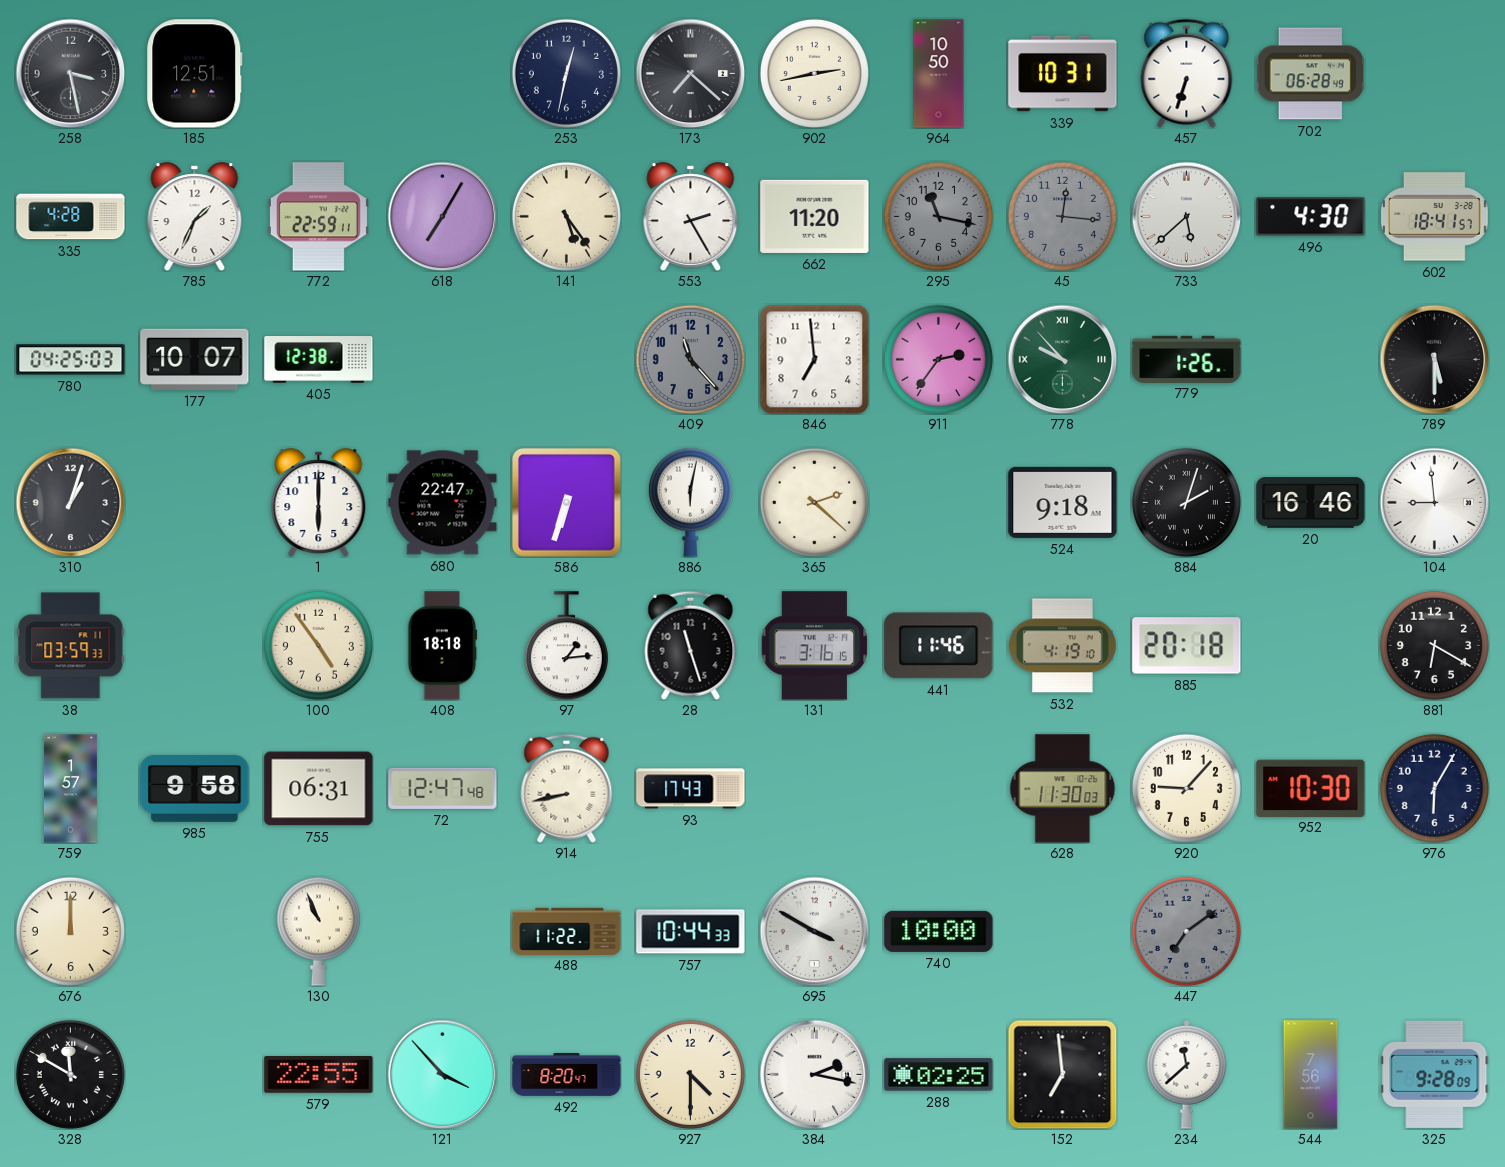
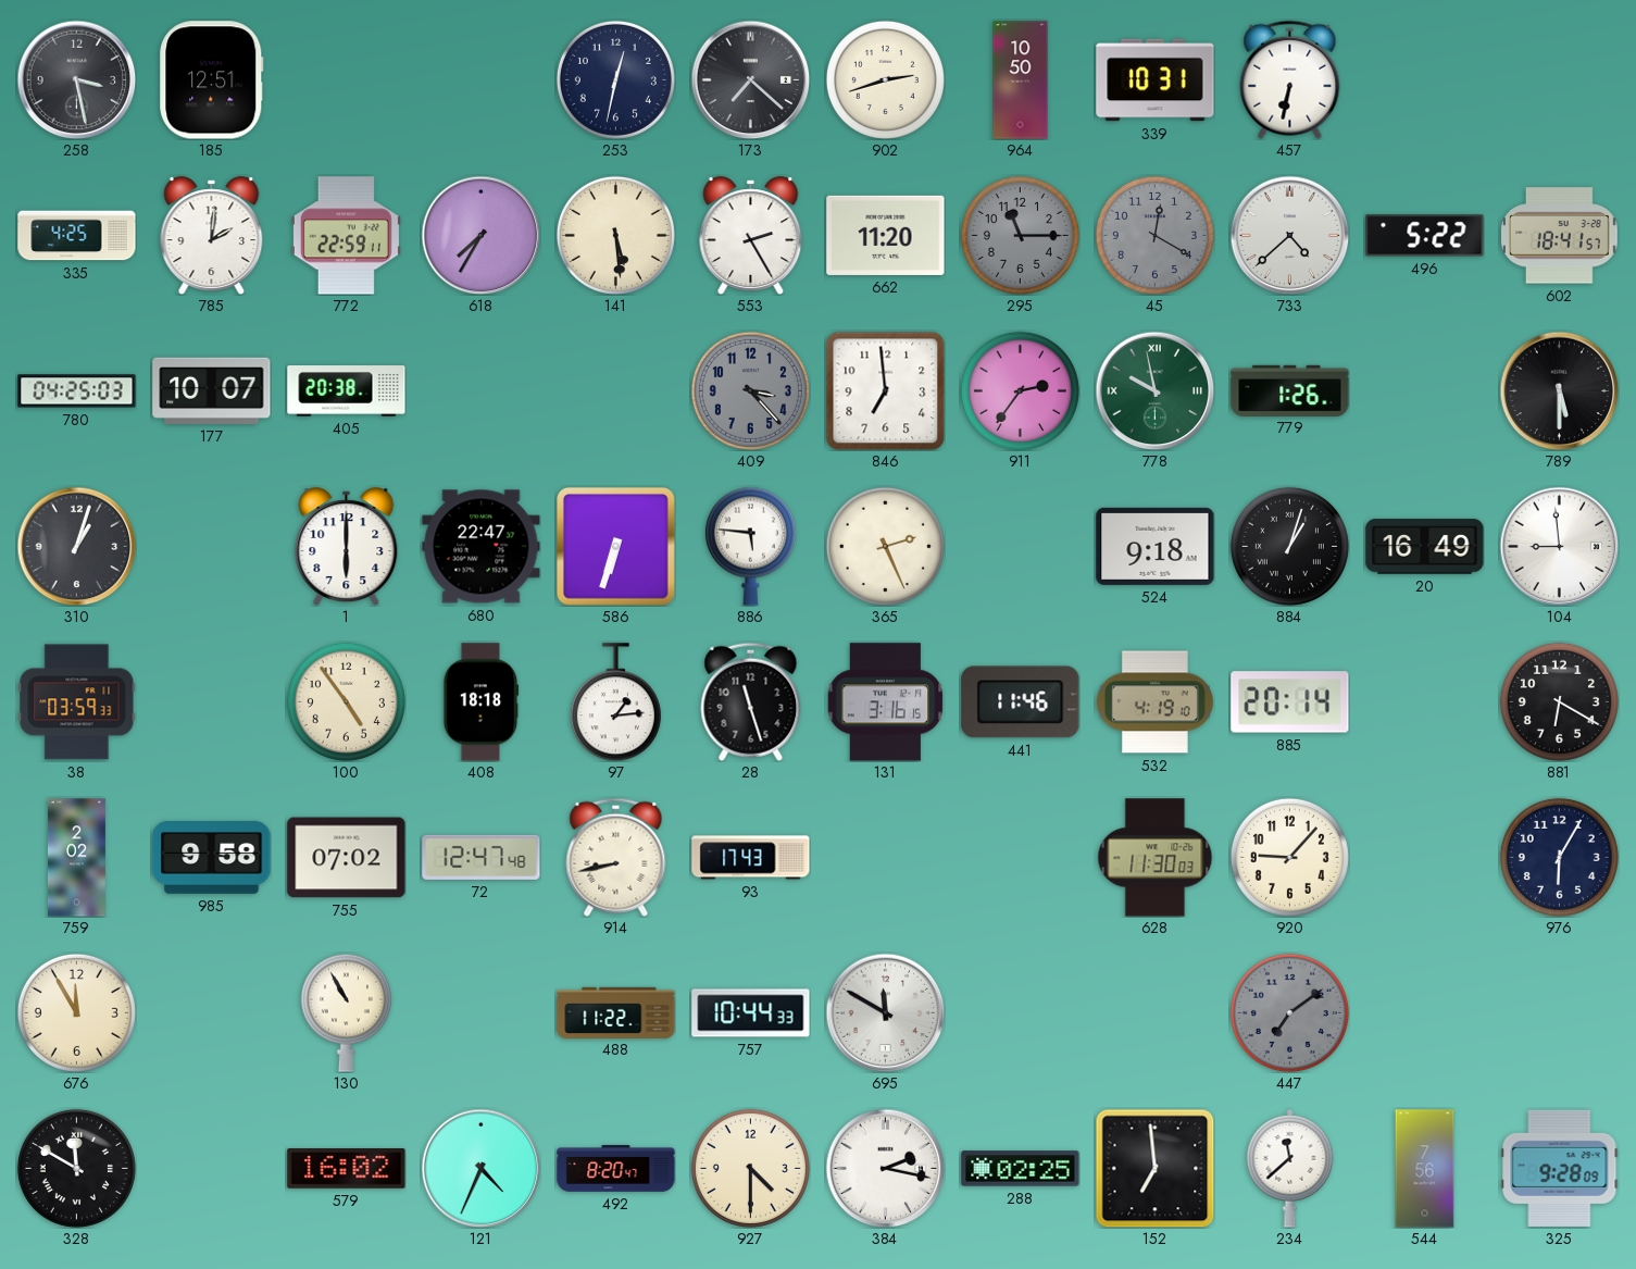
902: 2:43 -> 2:42
457: 6:33 -> 6:32
702: 06:28 -> none
335: 4:28 -> 4:25
785: 1:34 -> 2:01
618: 7:05 -> 7:35
141: 5:24 -> 5:29
295: 11:17 -> 11:15
45: 12:16 -> 12:20
733: 5:38 -> 4:38
496: 4:30 -> 5:22
405: 12:38 -> 20:38
409: 11:23 -> 3:23
778: 9:53 -> 9:58
886: 6:02 -> 5:46
365: 2:22 -> 2:26
884: 2:03 -> 1:03
20: 16:46 -> 16:49
885: 20:18 -> 20:14
759: 1:57 -> 2:02
755: 06:31 -> 07:02
952: 10:30 -> none
676: 12:00 -> 11:55
130: 10:56 -> 10:55
695: 3:50 -> 11:50
740: 10:00 -> none
579: 22:55 -> 16:02
121: 3:53 -> 4:34
